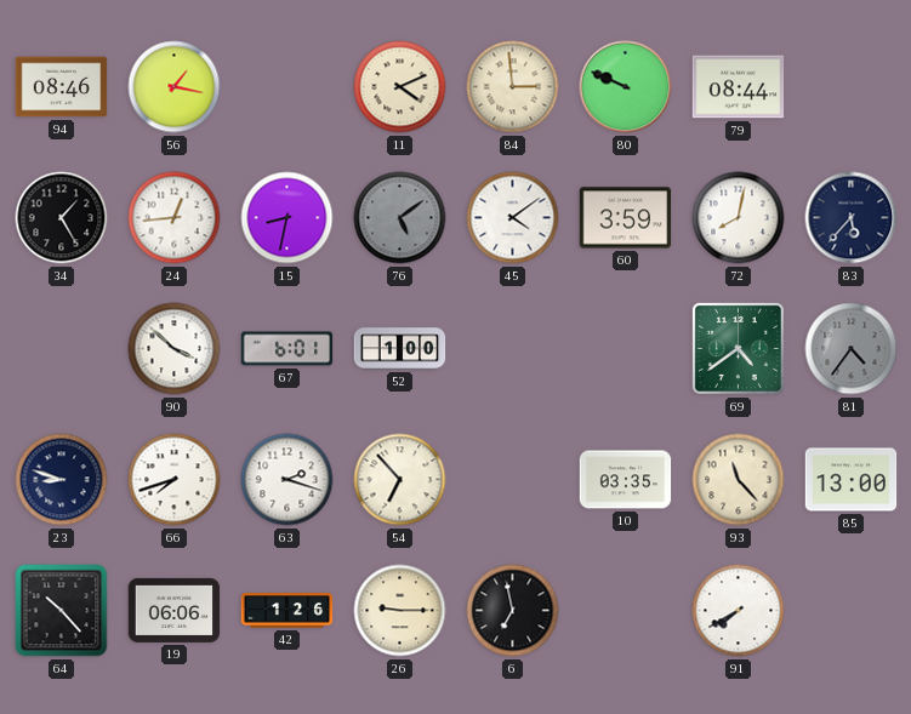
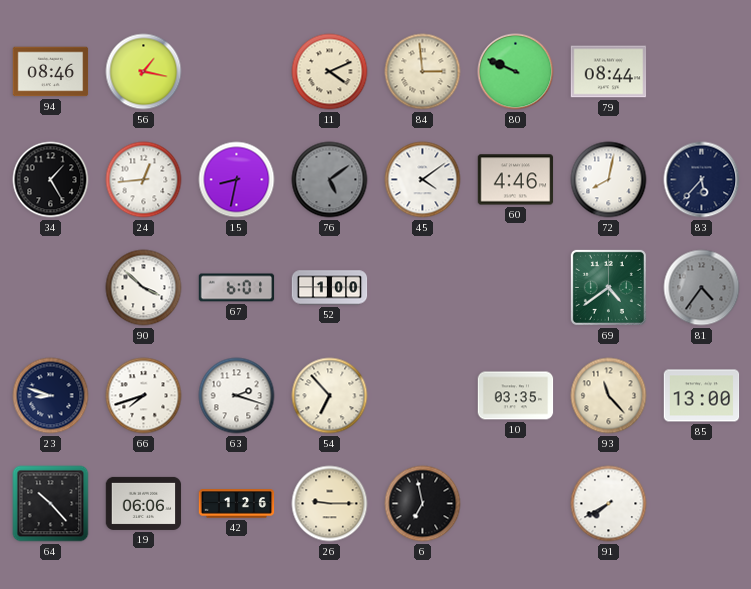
60: 3:59 -> 4:46
